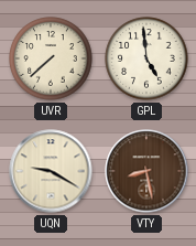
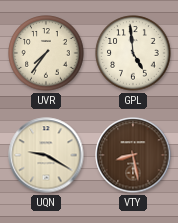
UVR: 7:38 -> 7:36
